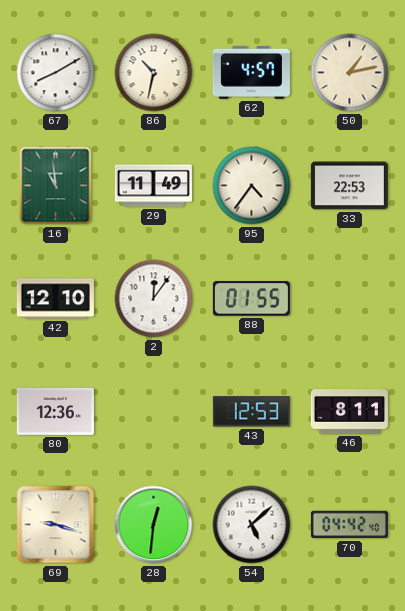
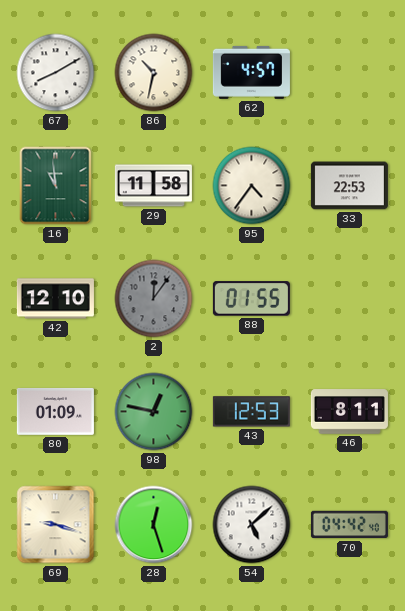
50: 1:13 -> none
29: 11:49 -> 11:58
2 dial: white -> grey
80: 12:36 -> 01:09
98: none -> 12:47
28: 12:31 -> 12:27
